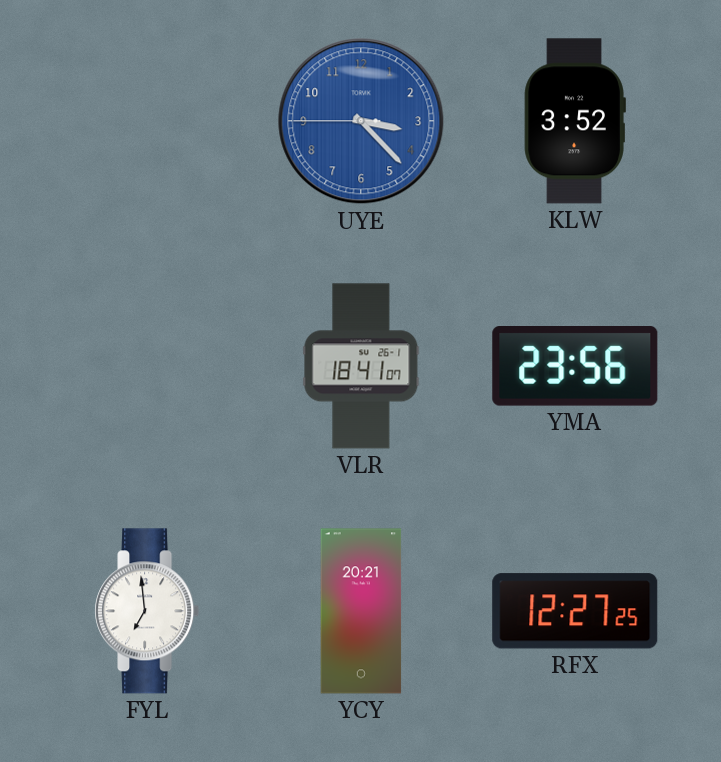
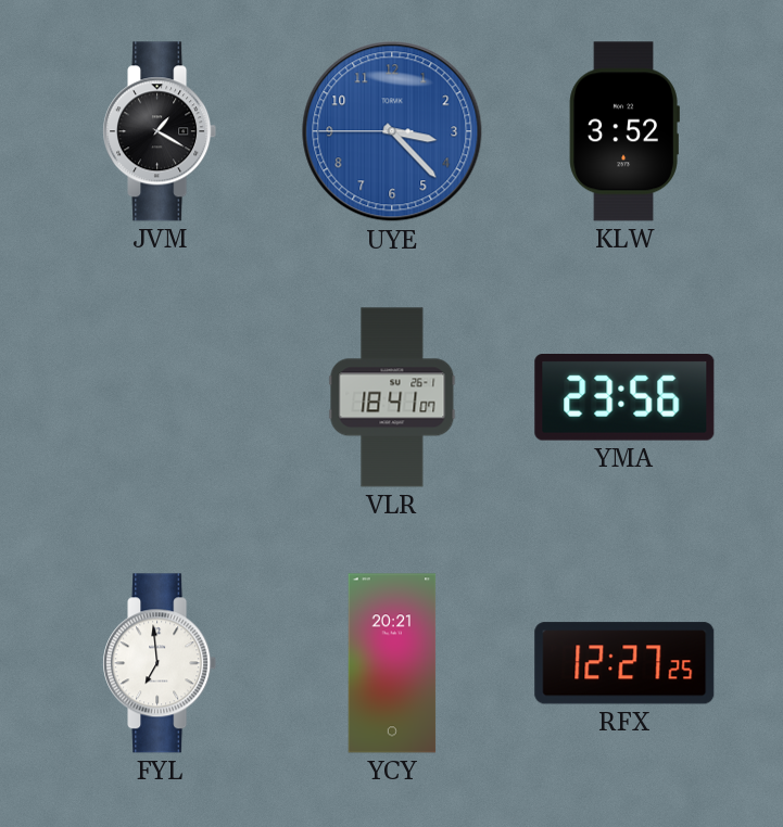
JVM: none -> 1:20
